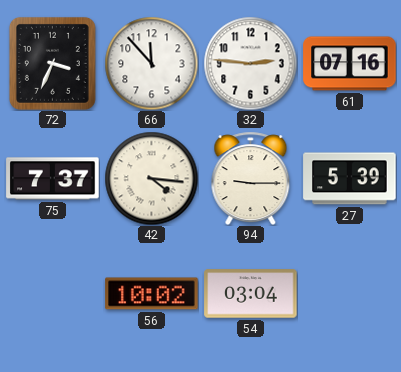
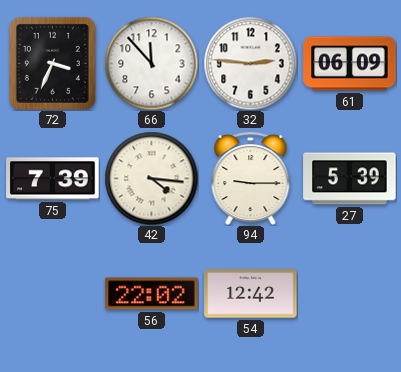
61: 07:16 -> 06:09
75: 7:37 -> 7:39
56: 10:02 -> 22:02
54: 03:04 -> 12:42
